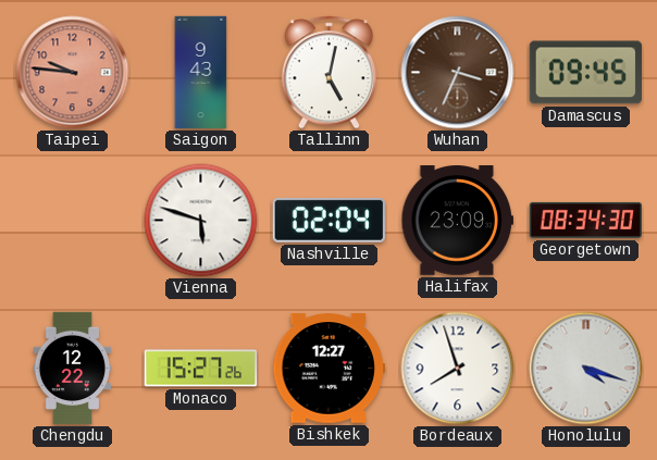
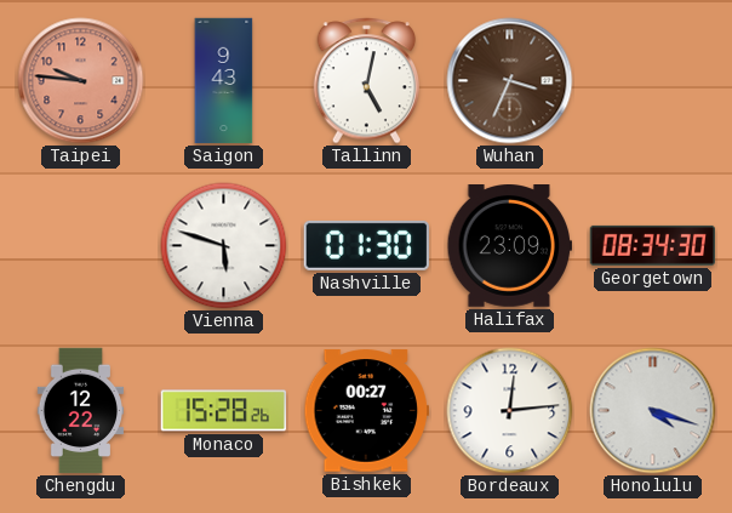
Damascus: 09:45 -> none
Nashville: 02:04 -> 01:30
Monaco: 15:27 -> 15:28
Bishkek: 12:27 -> 00:27
Bordeaux: 7:57 -> 12:14
